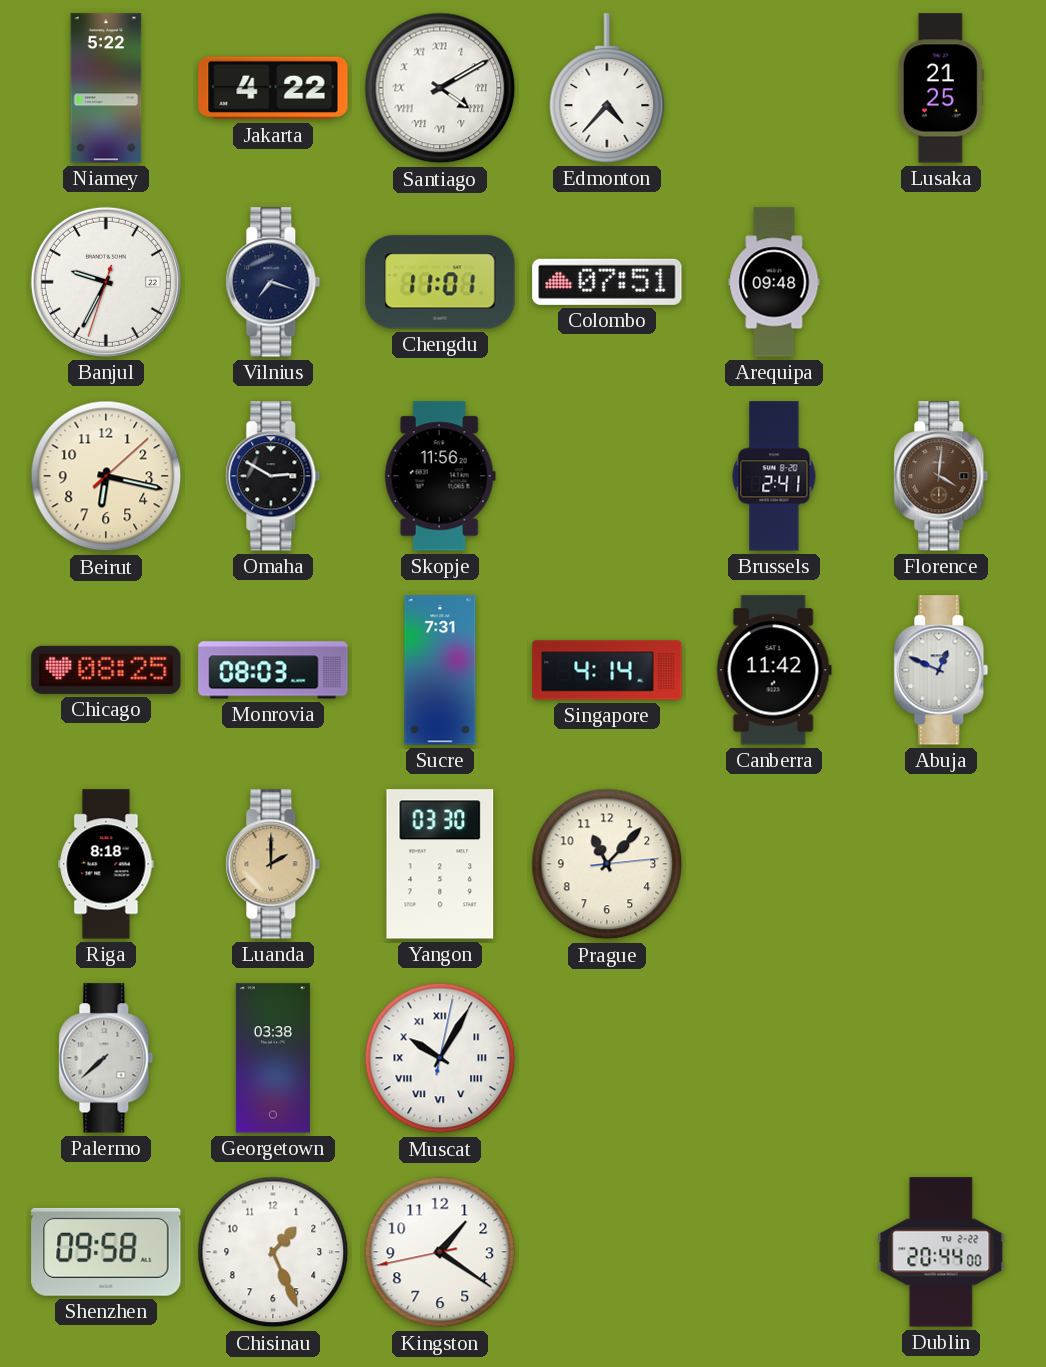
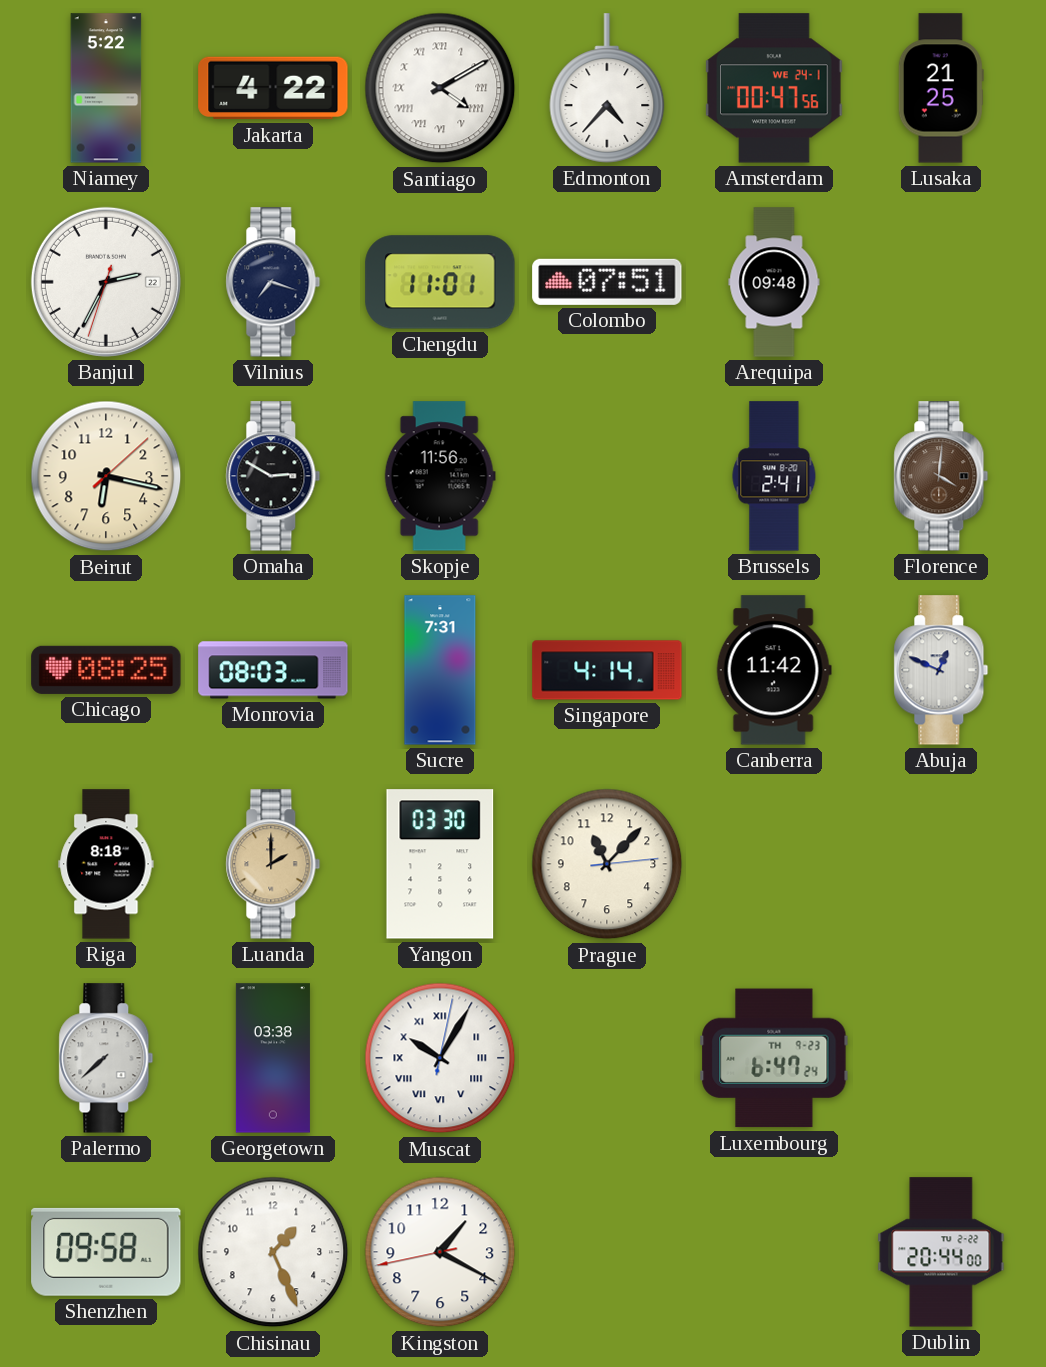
Amsterdam: none -> 00:47
Banjul: 9:34 -> 2:34
Luxembourg: none -> 6:47
Kingston: 1:20 -> 1:19
